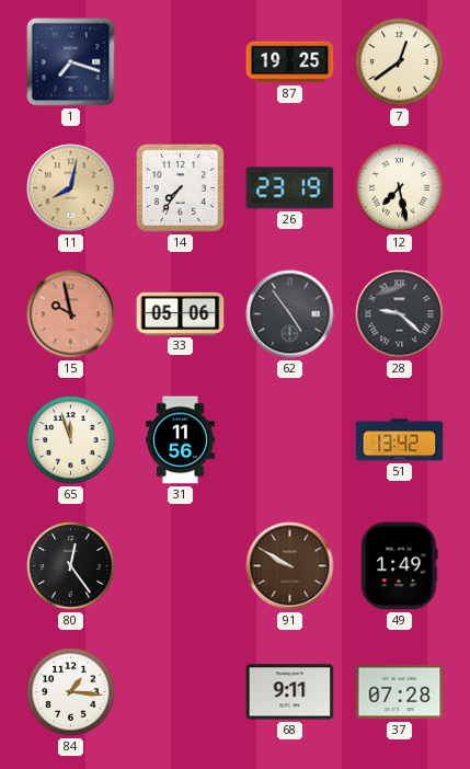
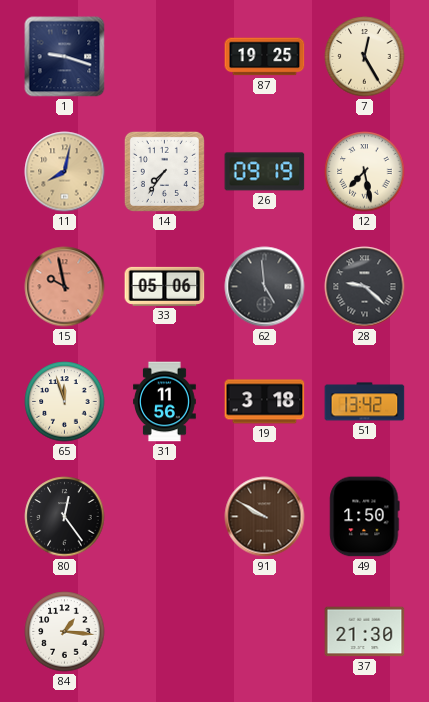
1: 7:18 -> 9:18
7: 12:39 -> 12:25
26: 23:19 -> 09:19
62: 4:54 -> 4:59
19: none -> 3:18
49: 1:49 -> 1:50
68: 9:11 -> none
37: 07:28 -> 21:30
